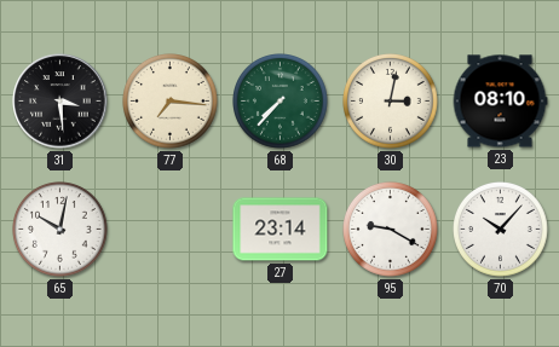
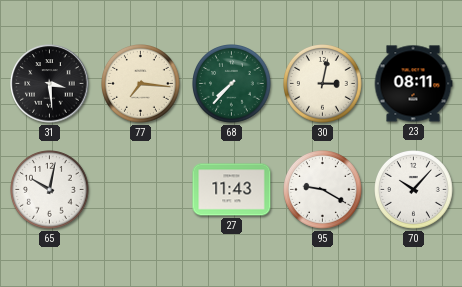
23: 08:10 -> 08:11
27: 23:14 -> 11:43
